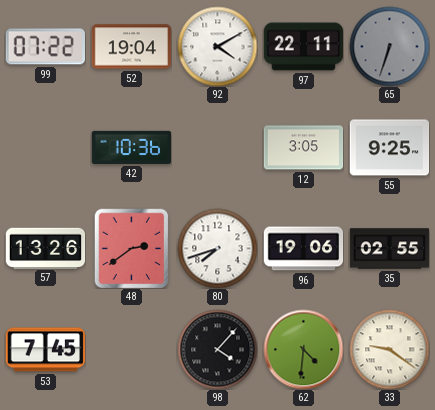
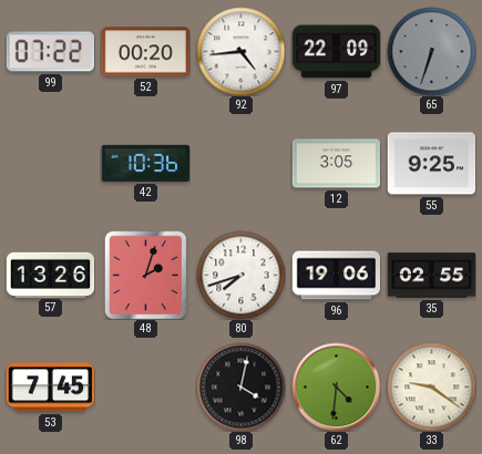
52: 19:04 -> 00:20
92: 4:10 -> 4:44
97: 22:11 -> 22:09
48: 2:39 -> 2:03
98: 4:07 -> 4:02
